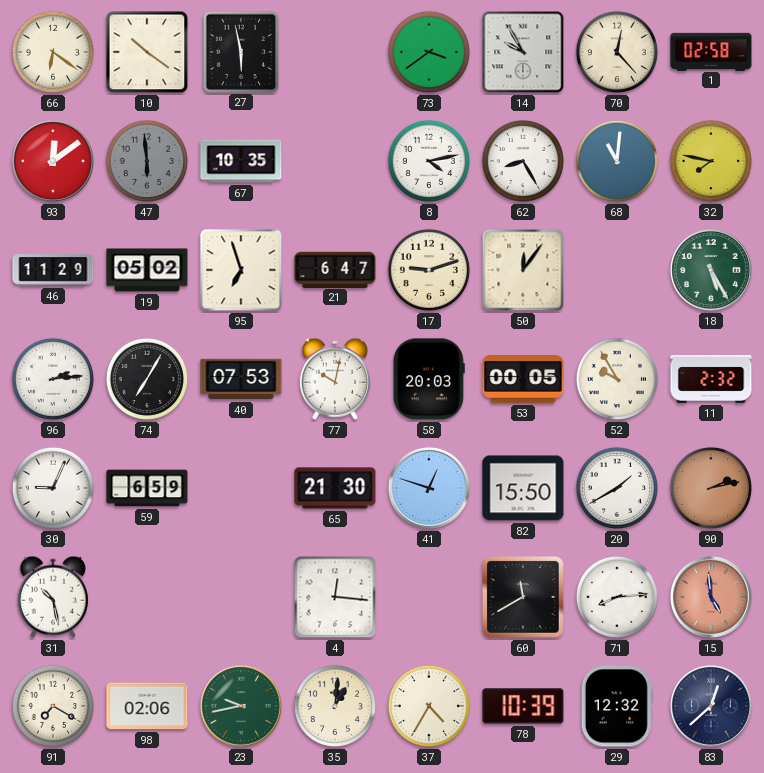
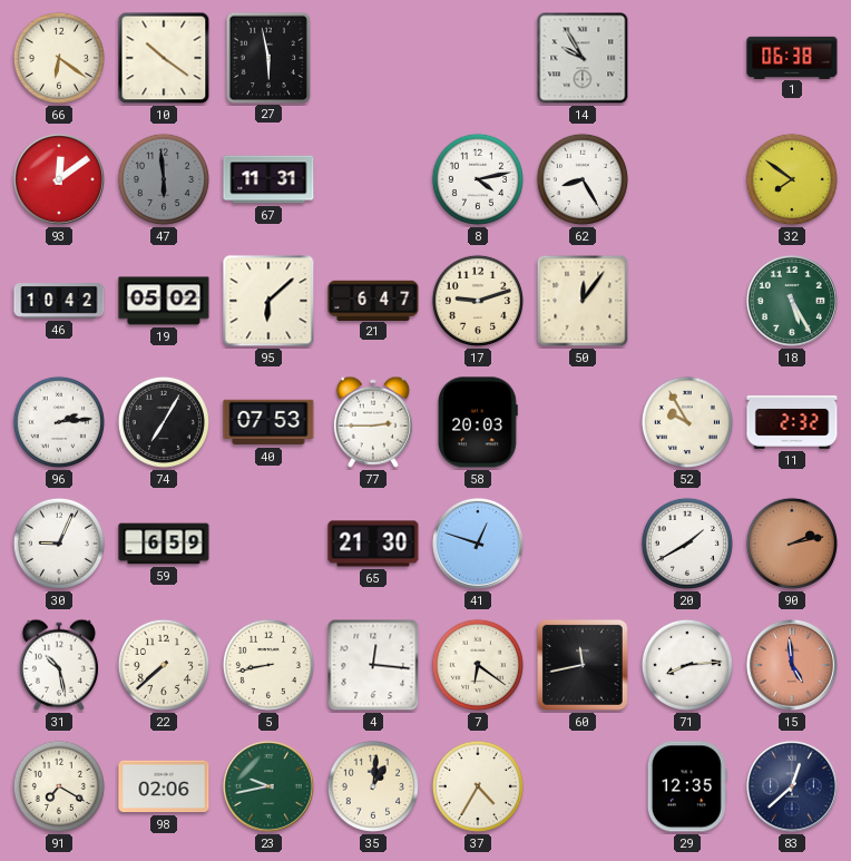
73: 3:39 -> none
70: 12:23 -> none
1: 02:58 -> 06:38
67: 10:35 -> 11:31
68: 11:01 -> none
32: 7:47 -> 7:51
46: 11:29 -> 10:42
95: 6:57 -> 6:08
77: 10:02 -> 2:45
53: 00:05 -> none
82: 15:50 -> none
22: none -> 7:38
5: none -> 8:43
7: none -> 6:21
60: 11:40 -> 11:43
78: 10:39 -> none
29: 12:32 -> 12:35
